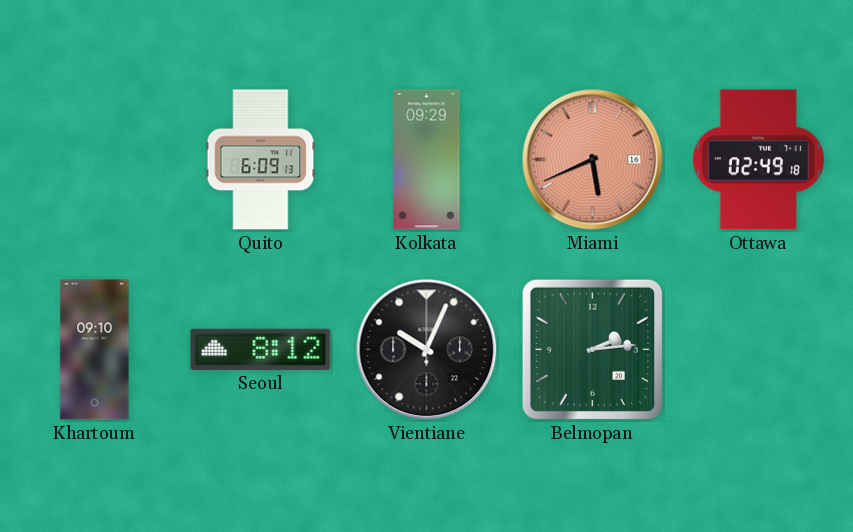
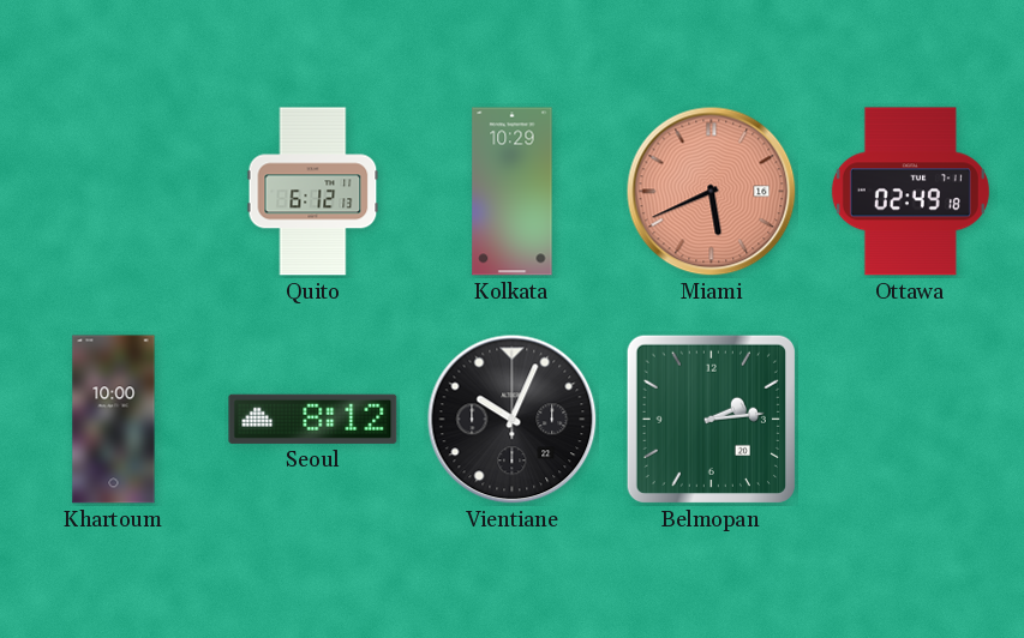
Quito: 6:09 -> 6:12
Kolkata: 09:29 -> 10:29
Khartoum: 09:10 -> 10:00
